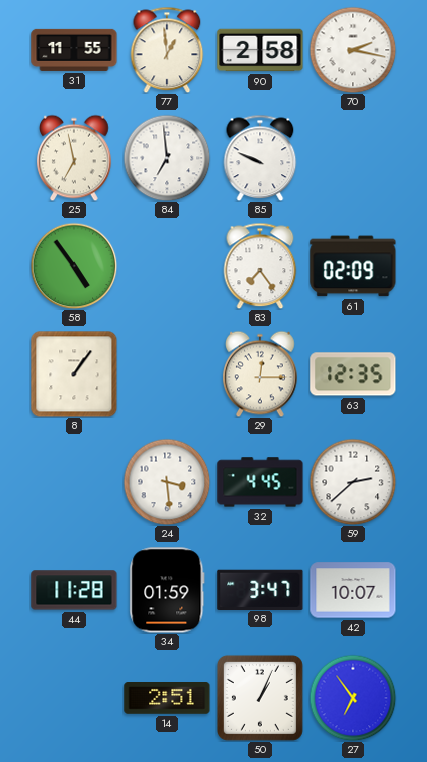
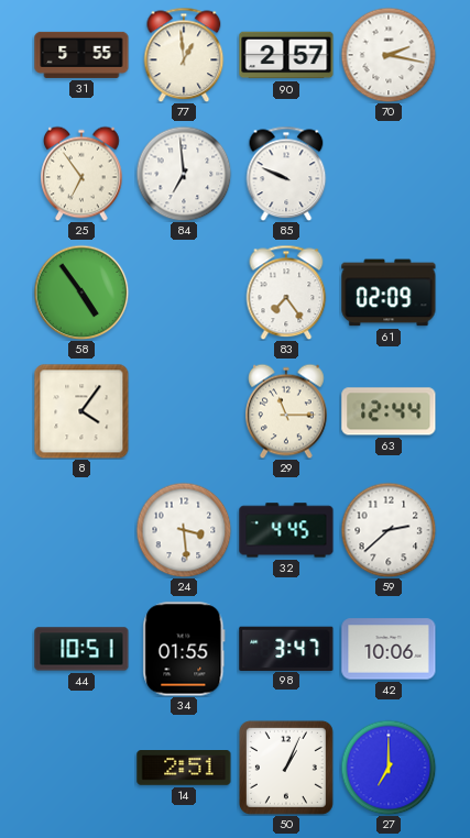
31: 11:55 -> 5:55
90: 2:58 -> 2:57
25: 6:58 -> 6:54
8: 1:06 -> 4:06
29: 12:15 -> 11:15
63: 12:35 -> 12:44
44: 11:28 -> 10:51
34: 01:59 -> 01:55
42: 10:07 -> 10:06
27: 6:54 -> 7:00
